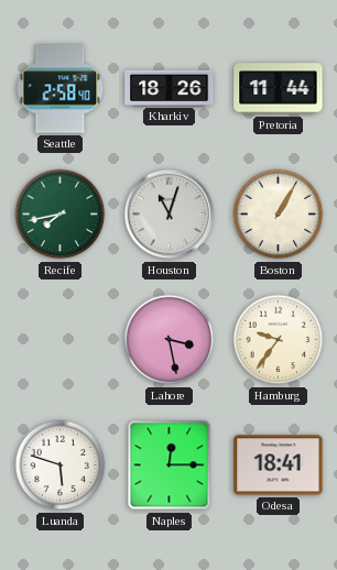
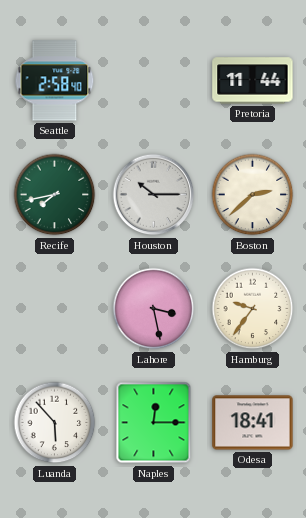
Kharkiv: 18:26 -> none
Houston: 11:03 -> 10:15
Boston: 1:05 -> 2:38
Luanda: 5:48 -> 5:53
